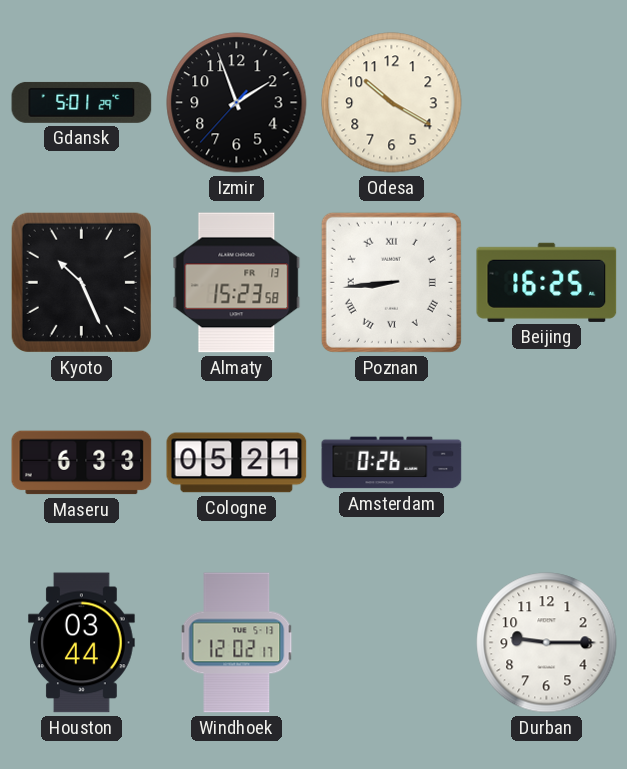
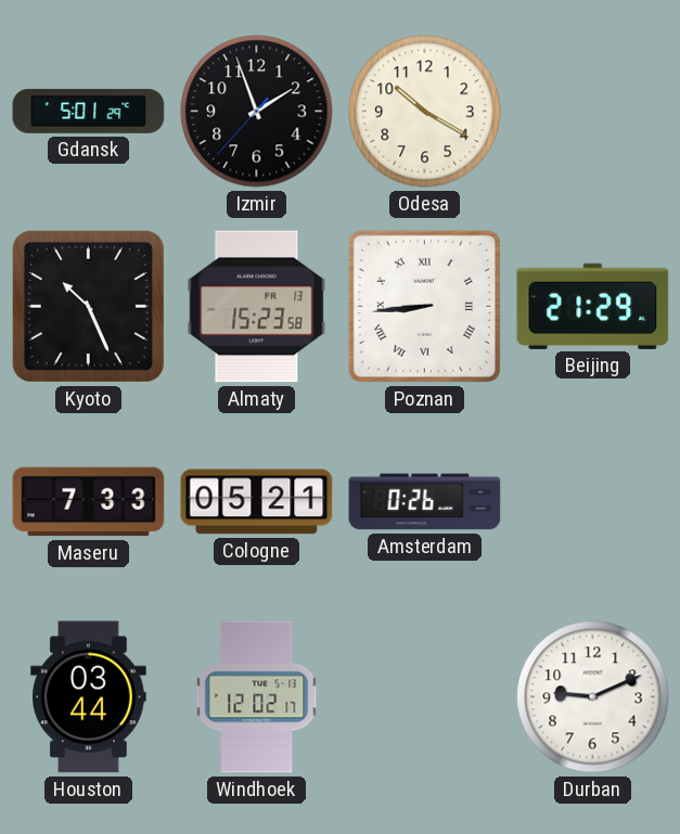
Beijing: 16:25 -> 21:29
Maseru: 6:33 -> 7:33
Durban: 9:15 -> 9:11
